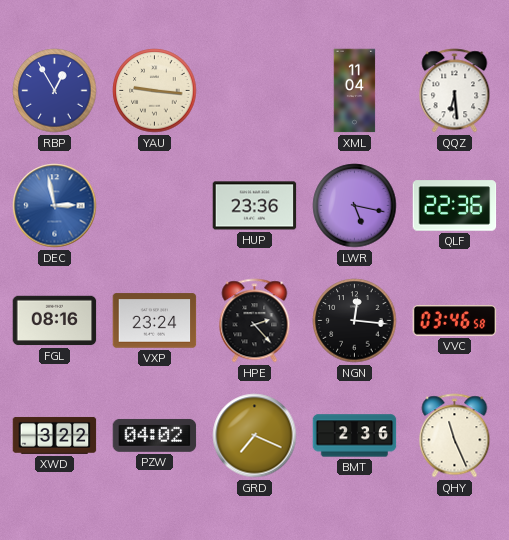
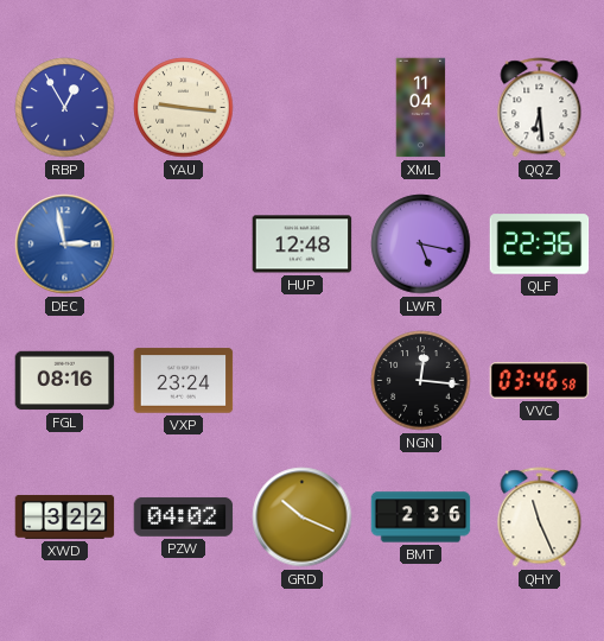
HUP: 23:36 -> 12:48
HPE: 2:23 -> none
GRD: 7:19 -> 10:19
